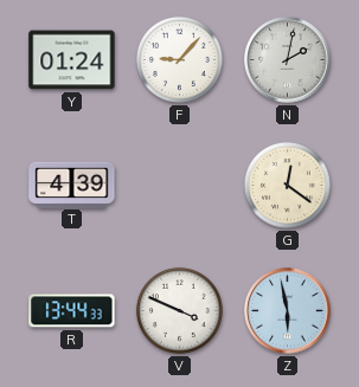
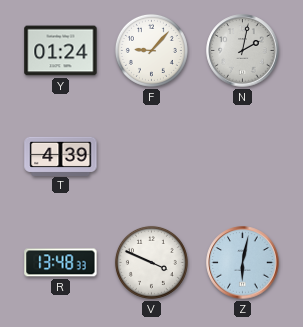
G: 12:21 -> none
R: 13:44 -> 13:48
Z: 5:58 -> 6:02
